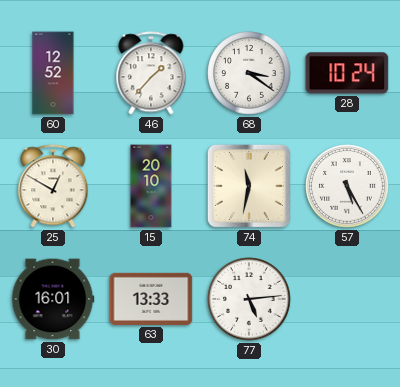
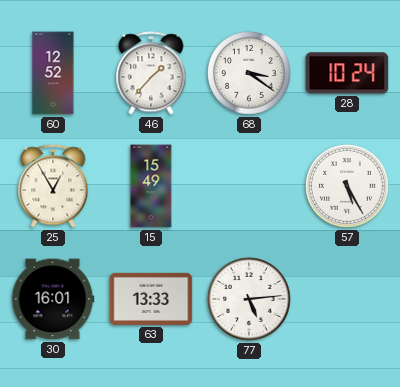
25: 12:50 -> 12:55
15: 20:10 -> 15:49
74: 11:32 -> none
